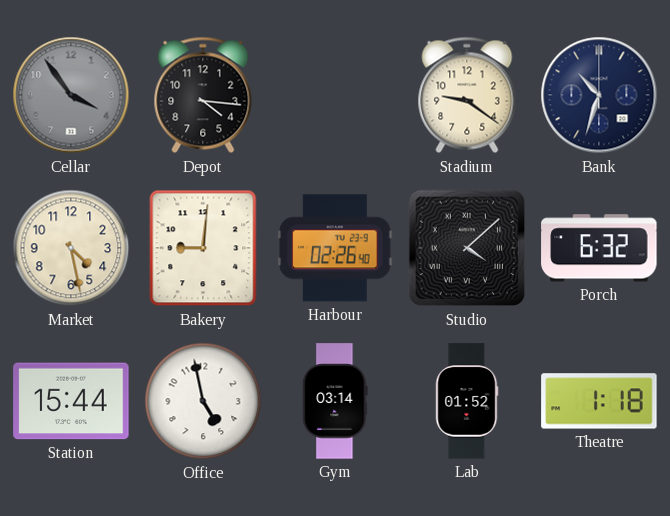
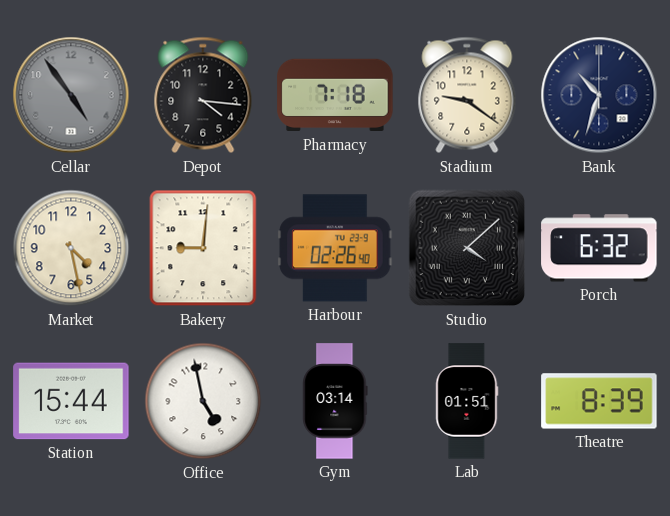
Cellar: 3:54 -> 4:54
Pharmacy: none -> 7:18
Lab: 01:52 -> 01:51
Theatre: 1:18 -> 8:39
